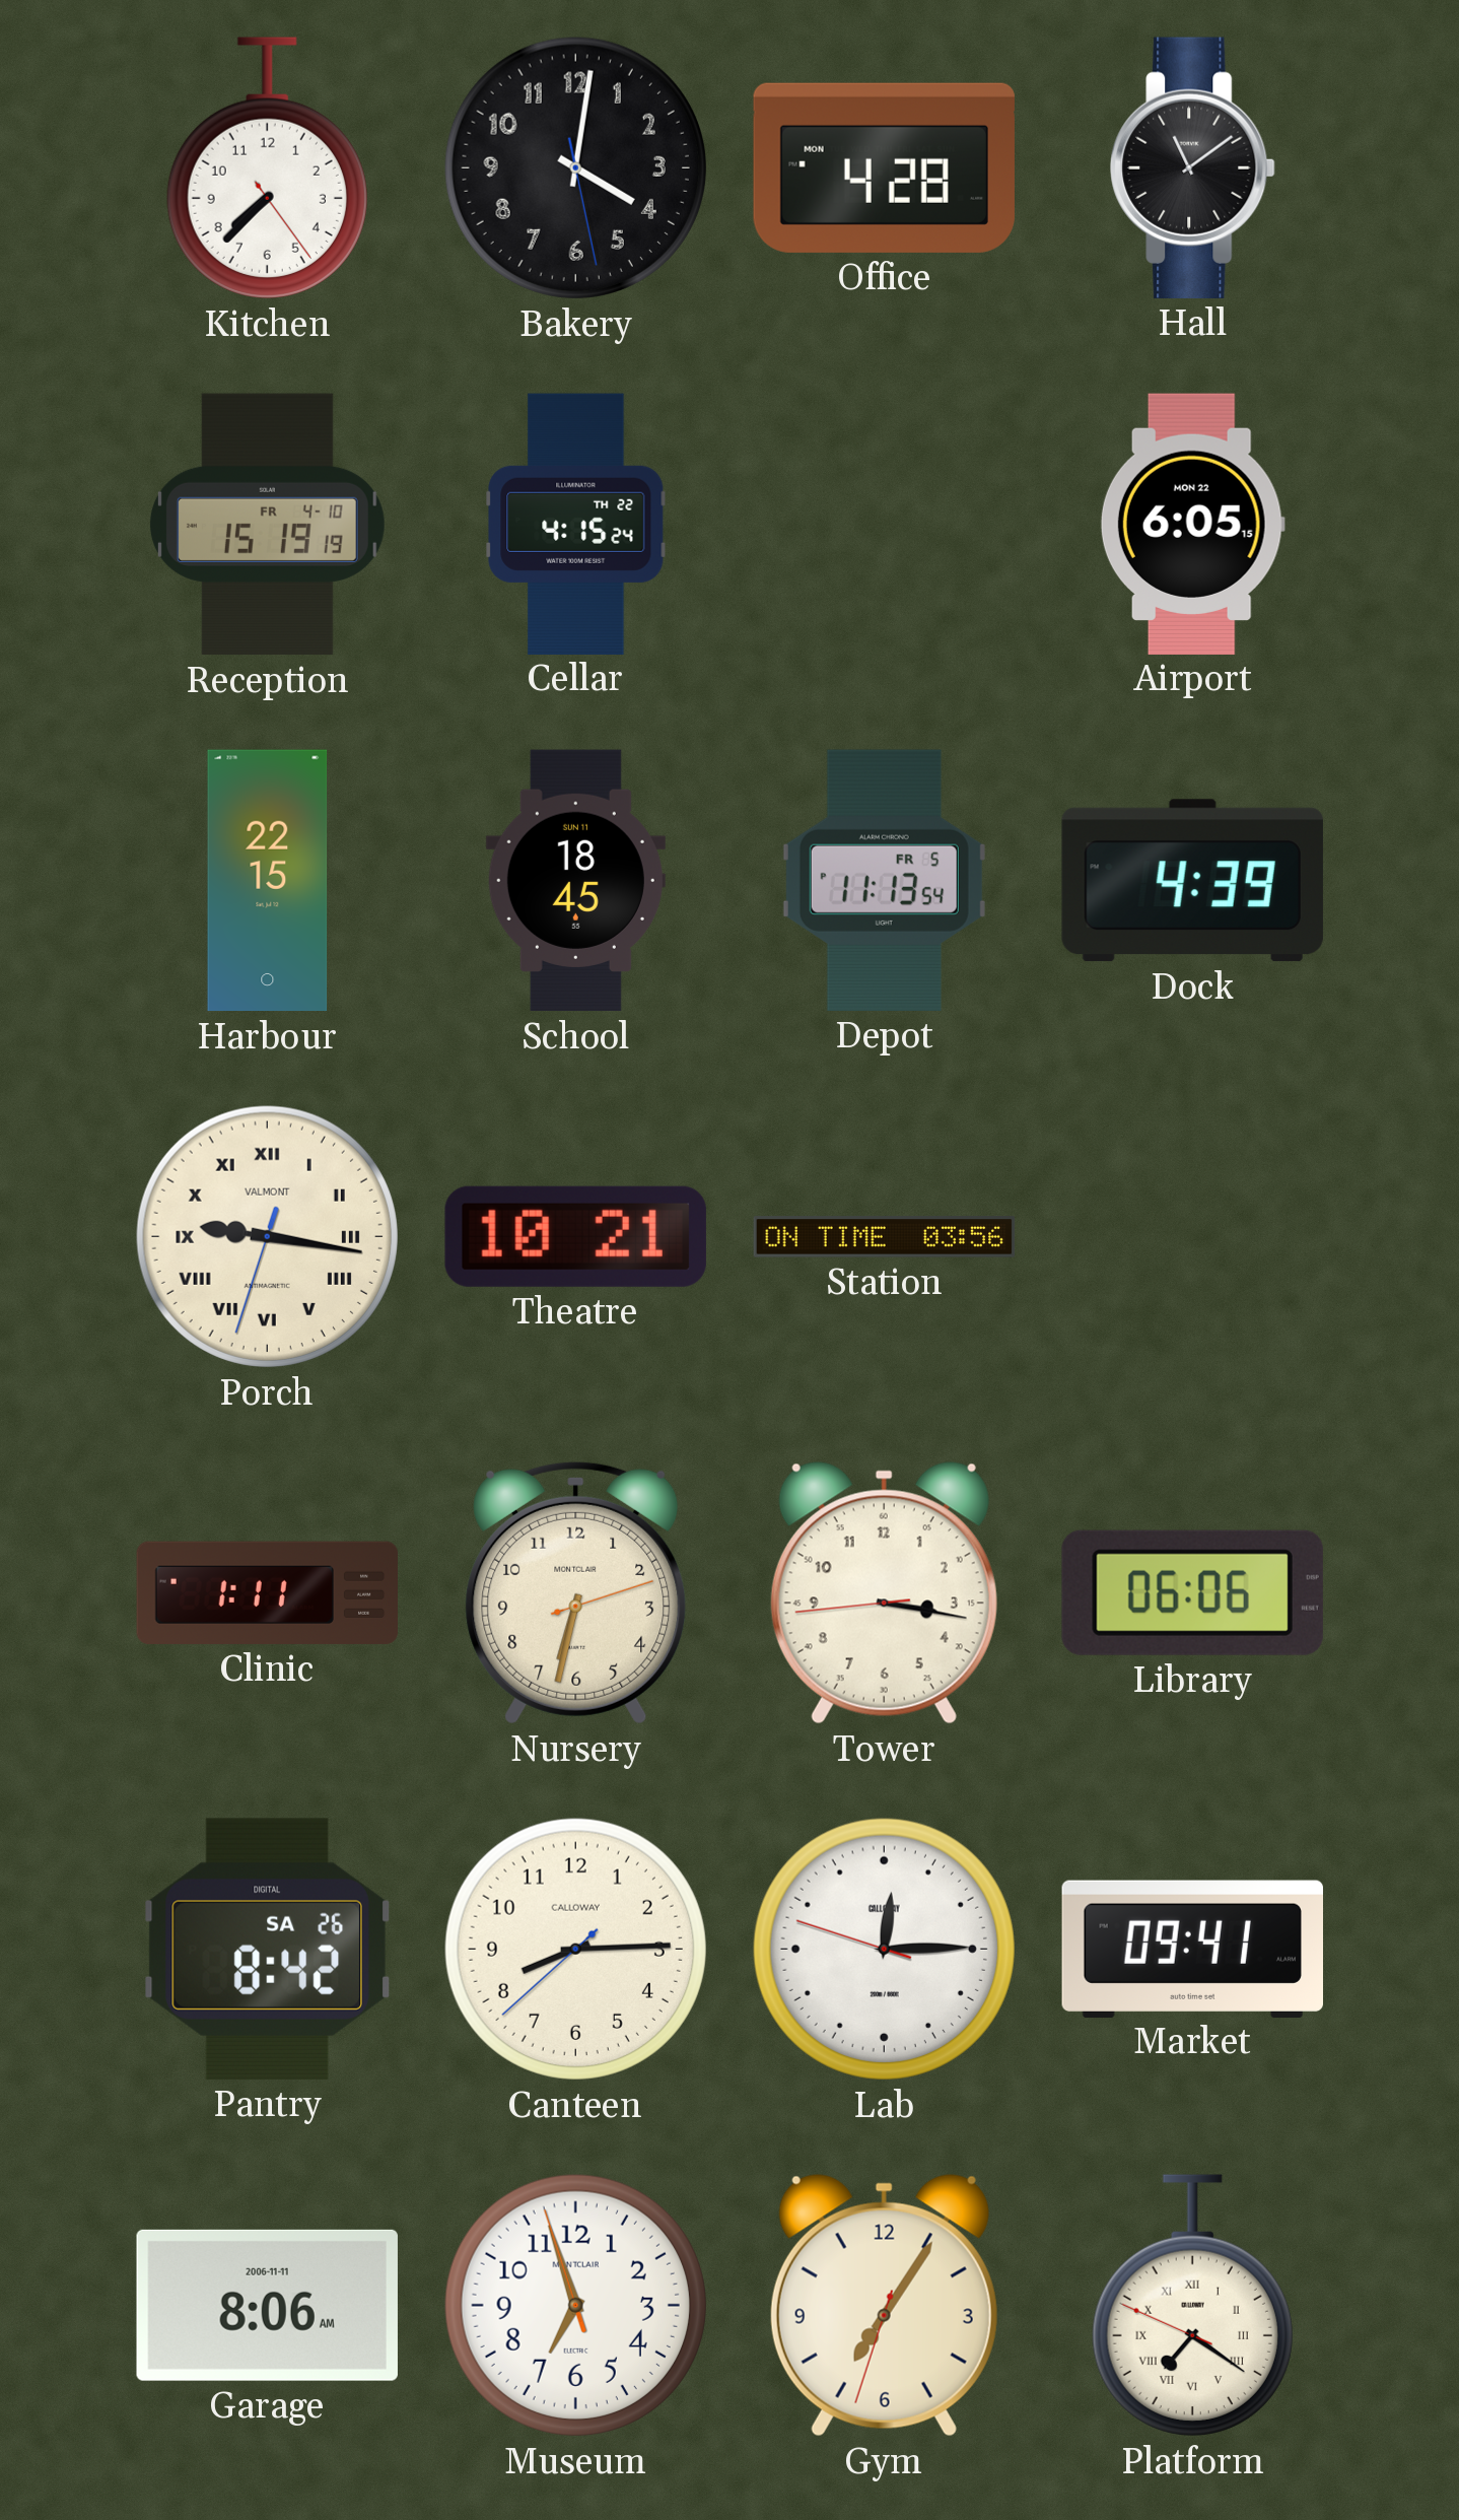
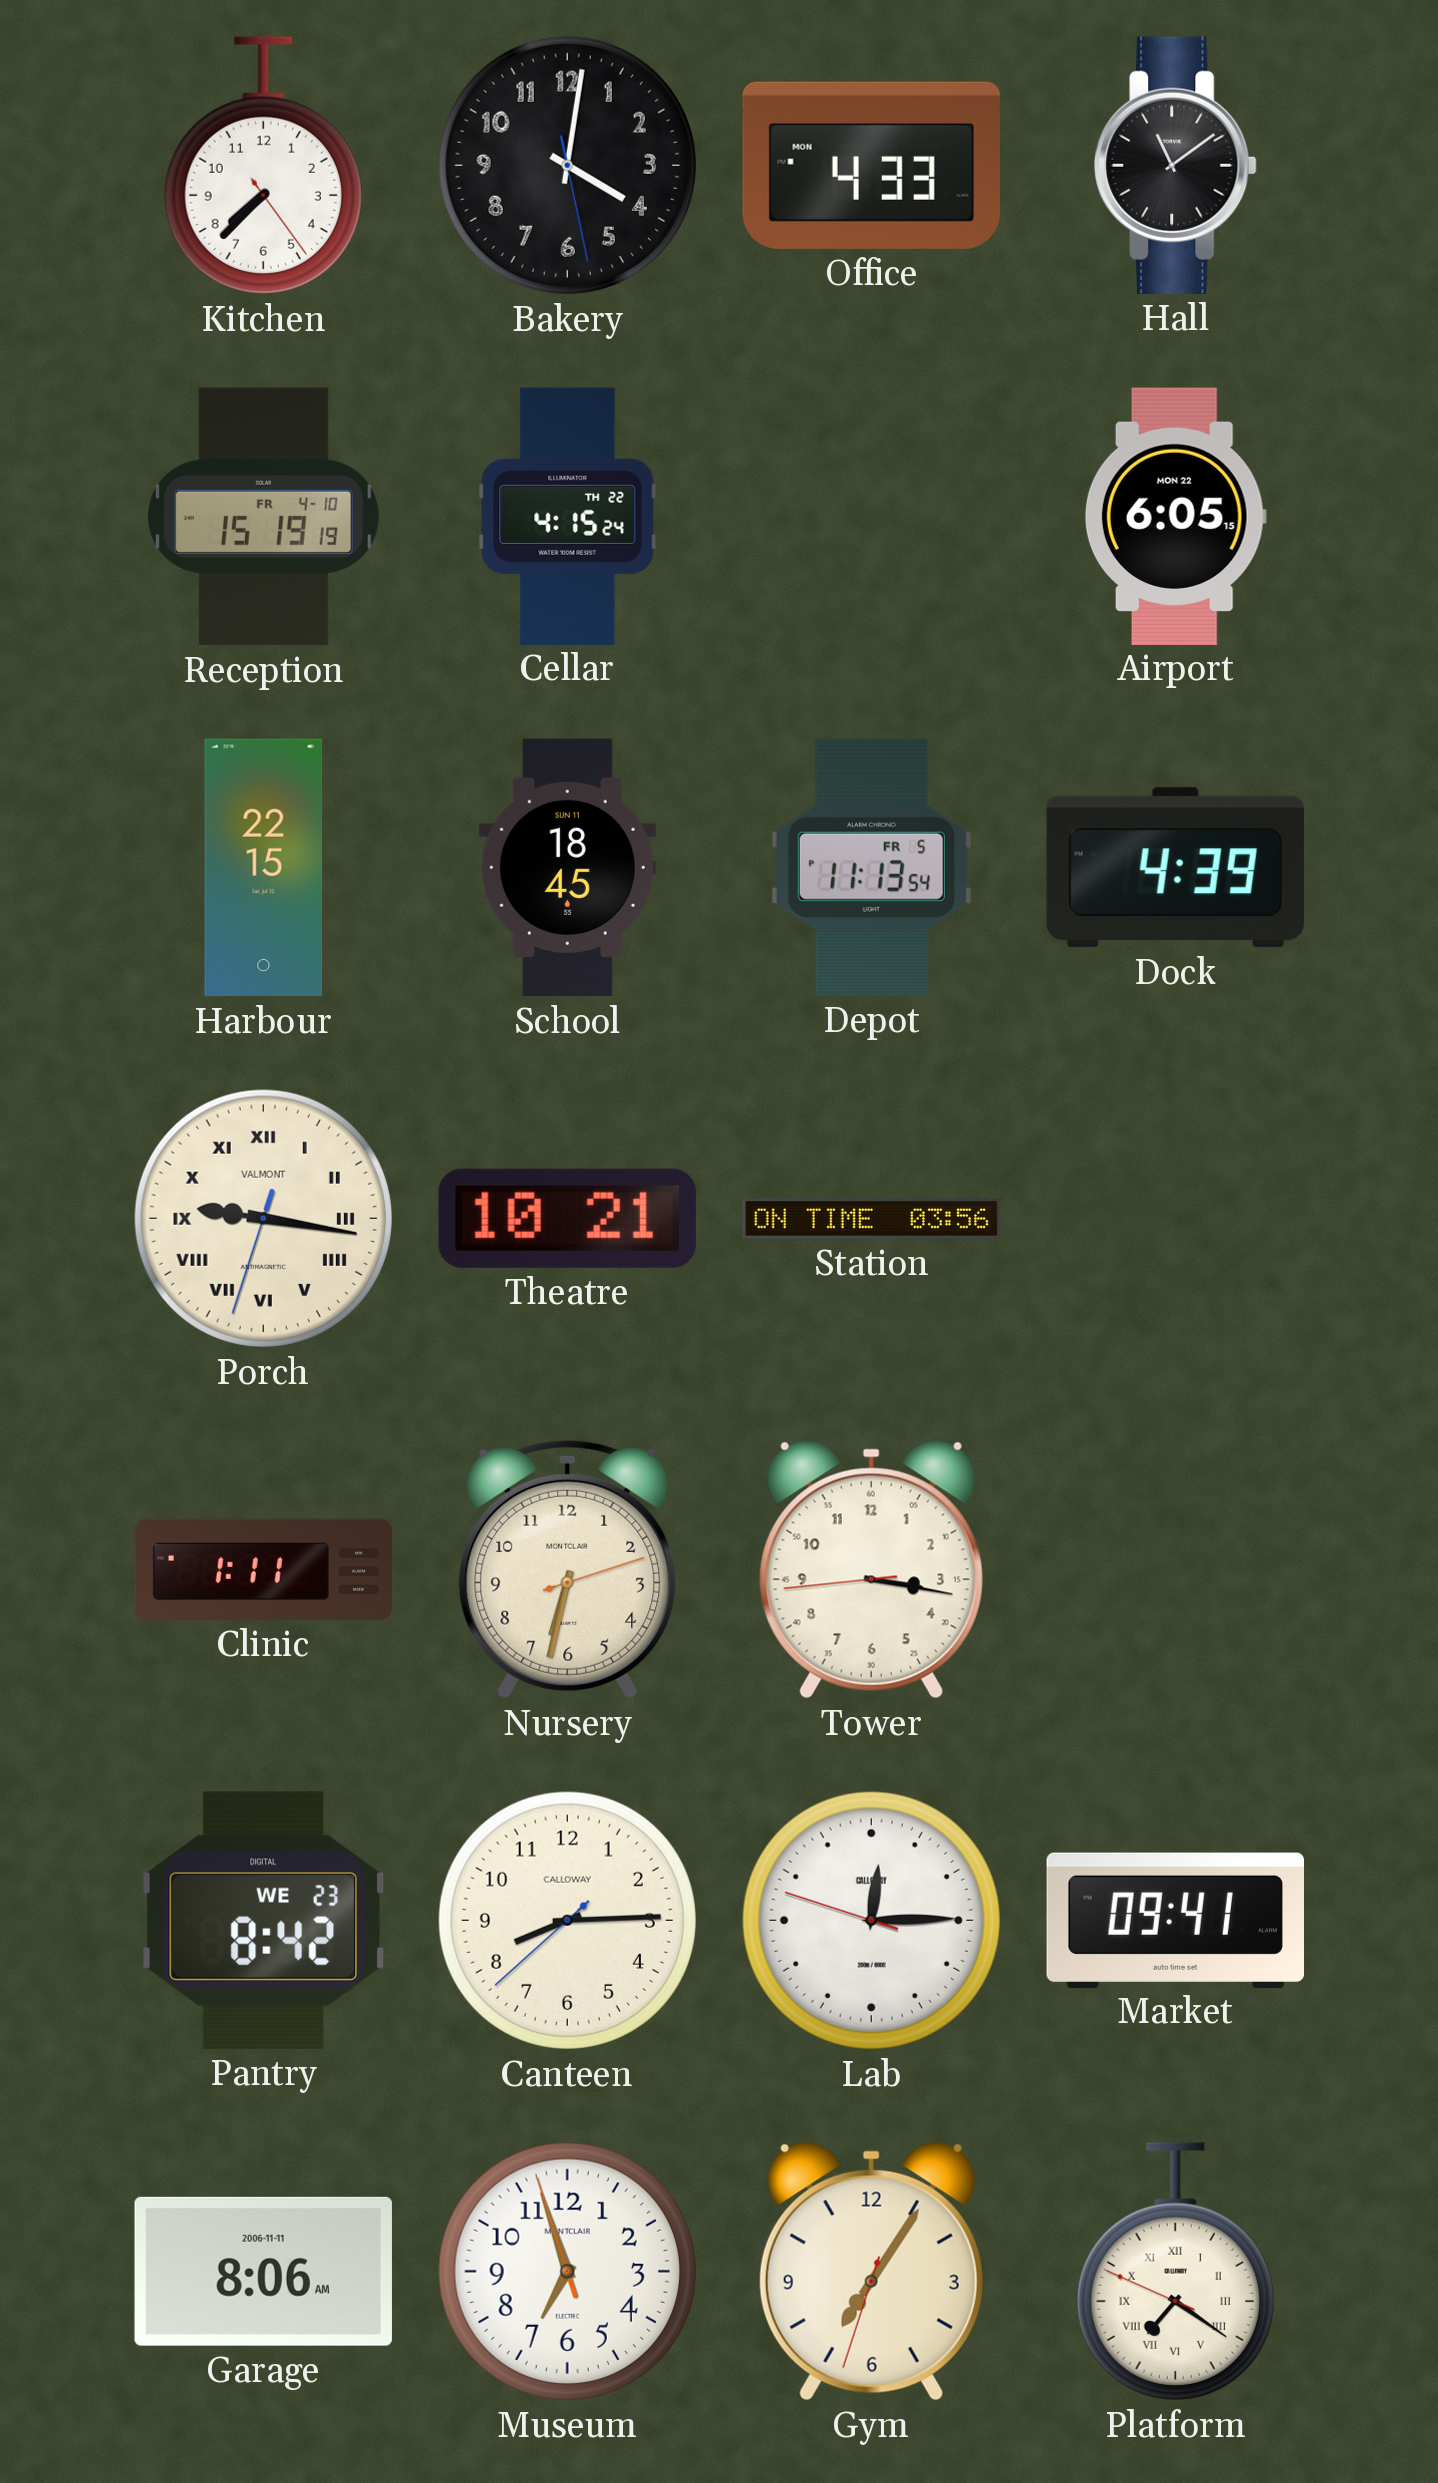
Office: 4:28 -> 4:33
Library: 06:06 -> none
Pantry date: SA 26 -> WE 23
